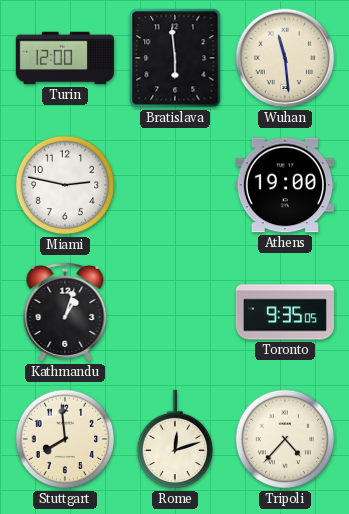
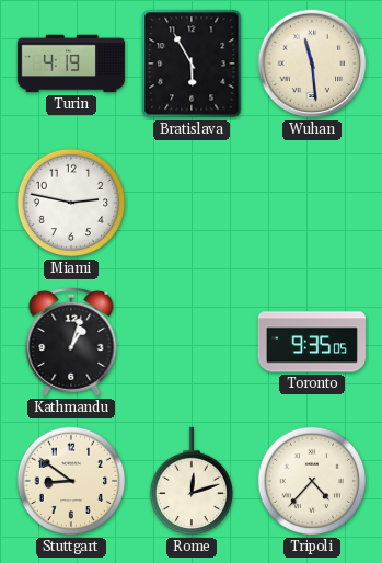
Turin: 12:00 -> 4:19
Bratislava: 5:59 -> 5:55
Athens: 19:00 -> none
Stuttgart: 7:59 -> 8:51
